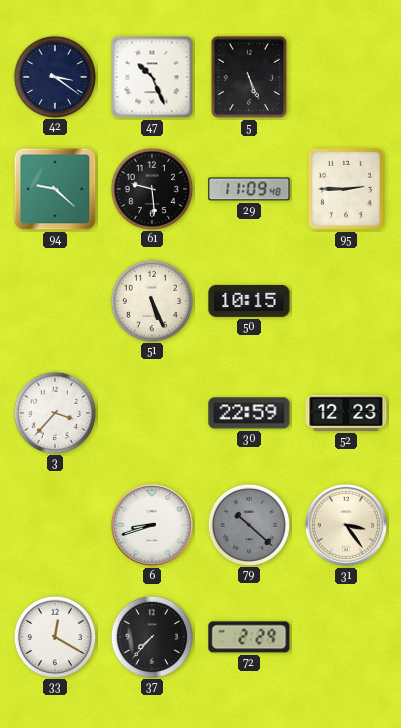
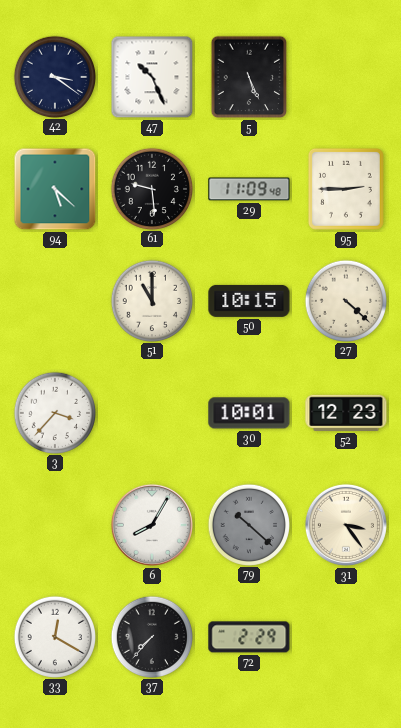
94: 9:22 -> 5:22
51: 5:26 -> 11:00
27: none -> 4:22
30: 22:59 -> 10:01
6: 8:42 -> 8:05
